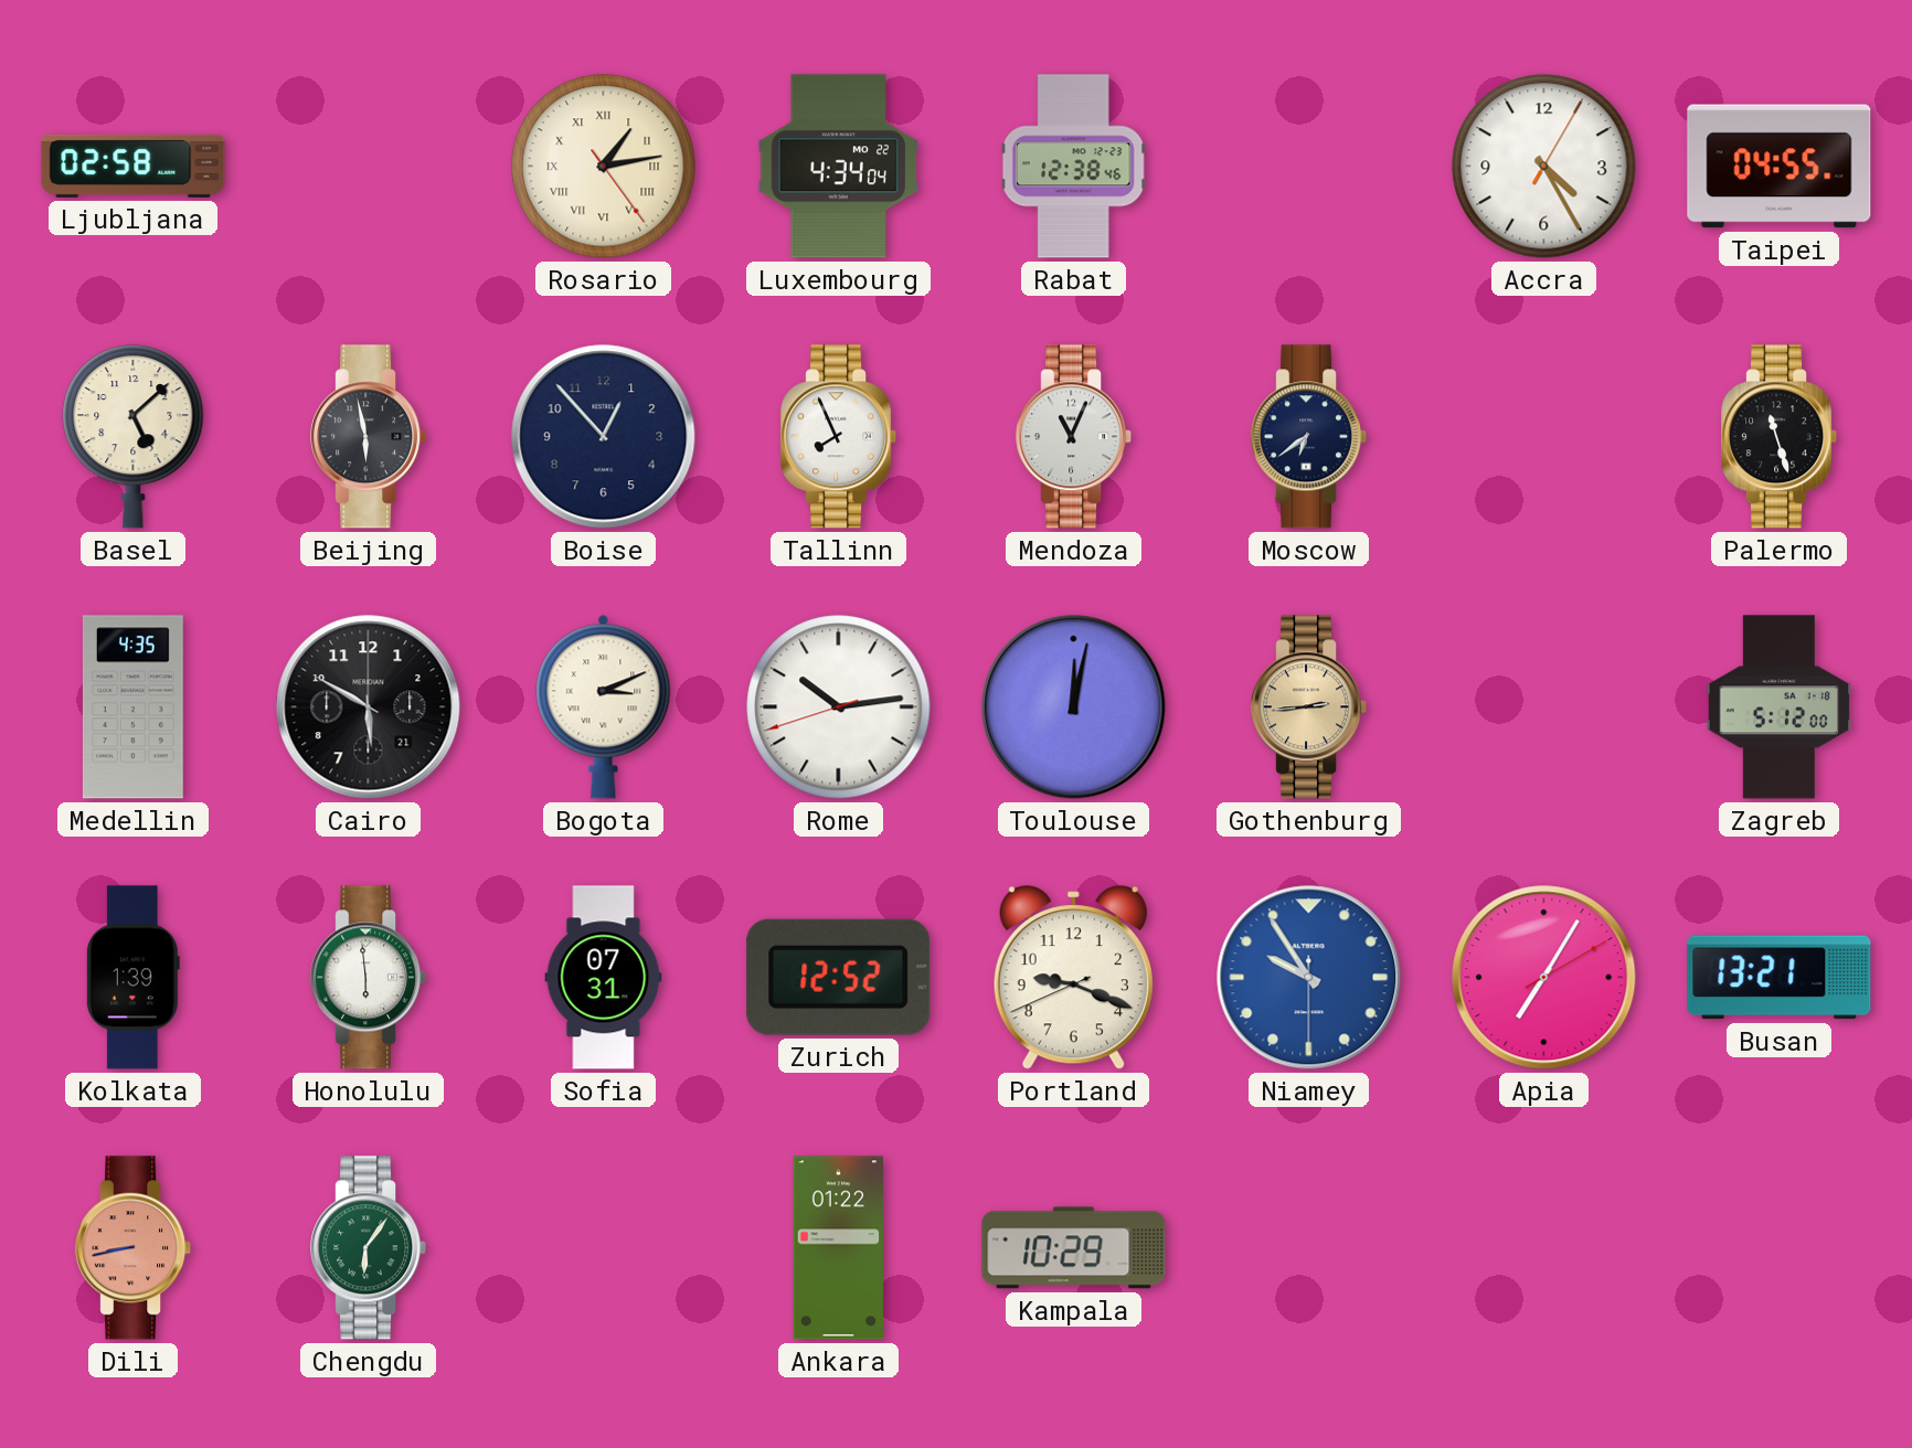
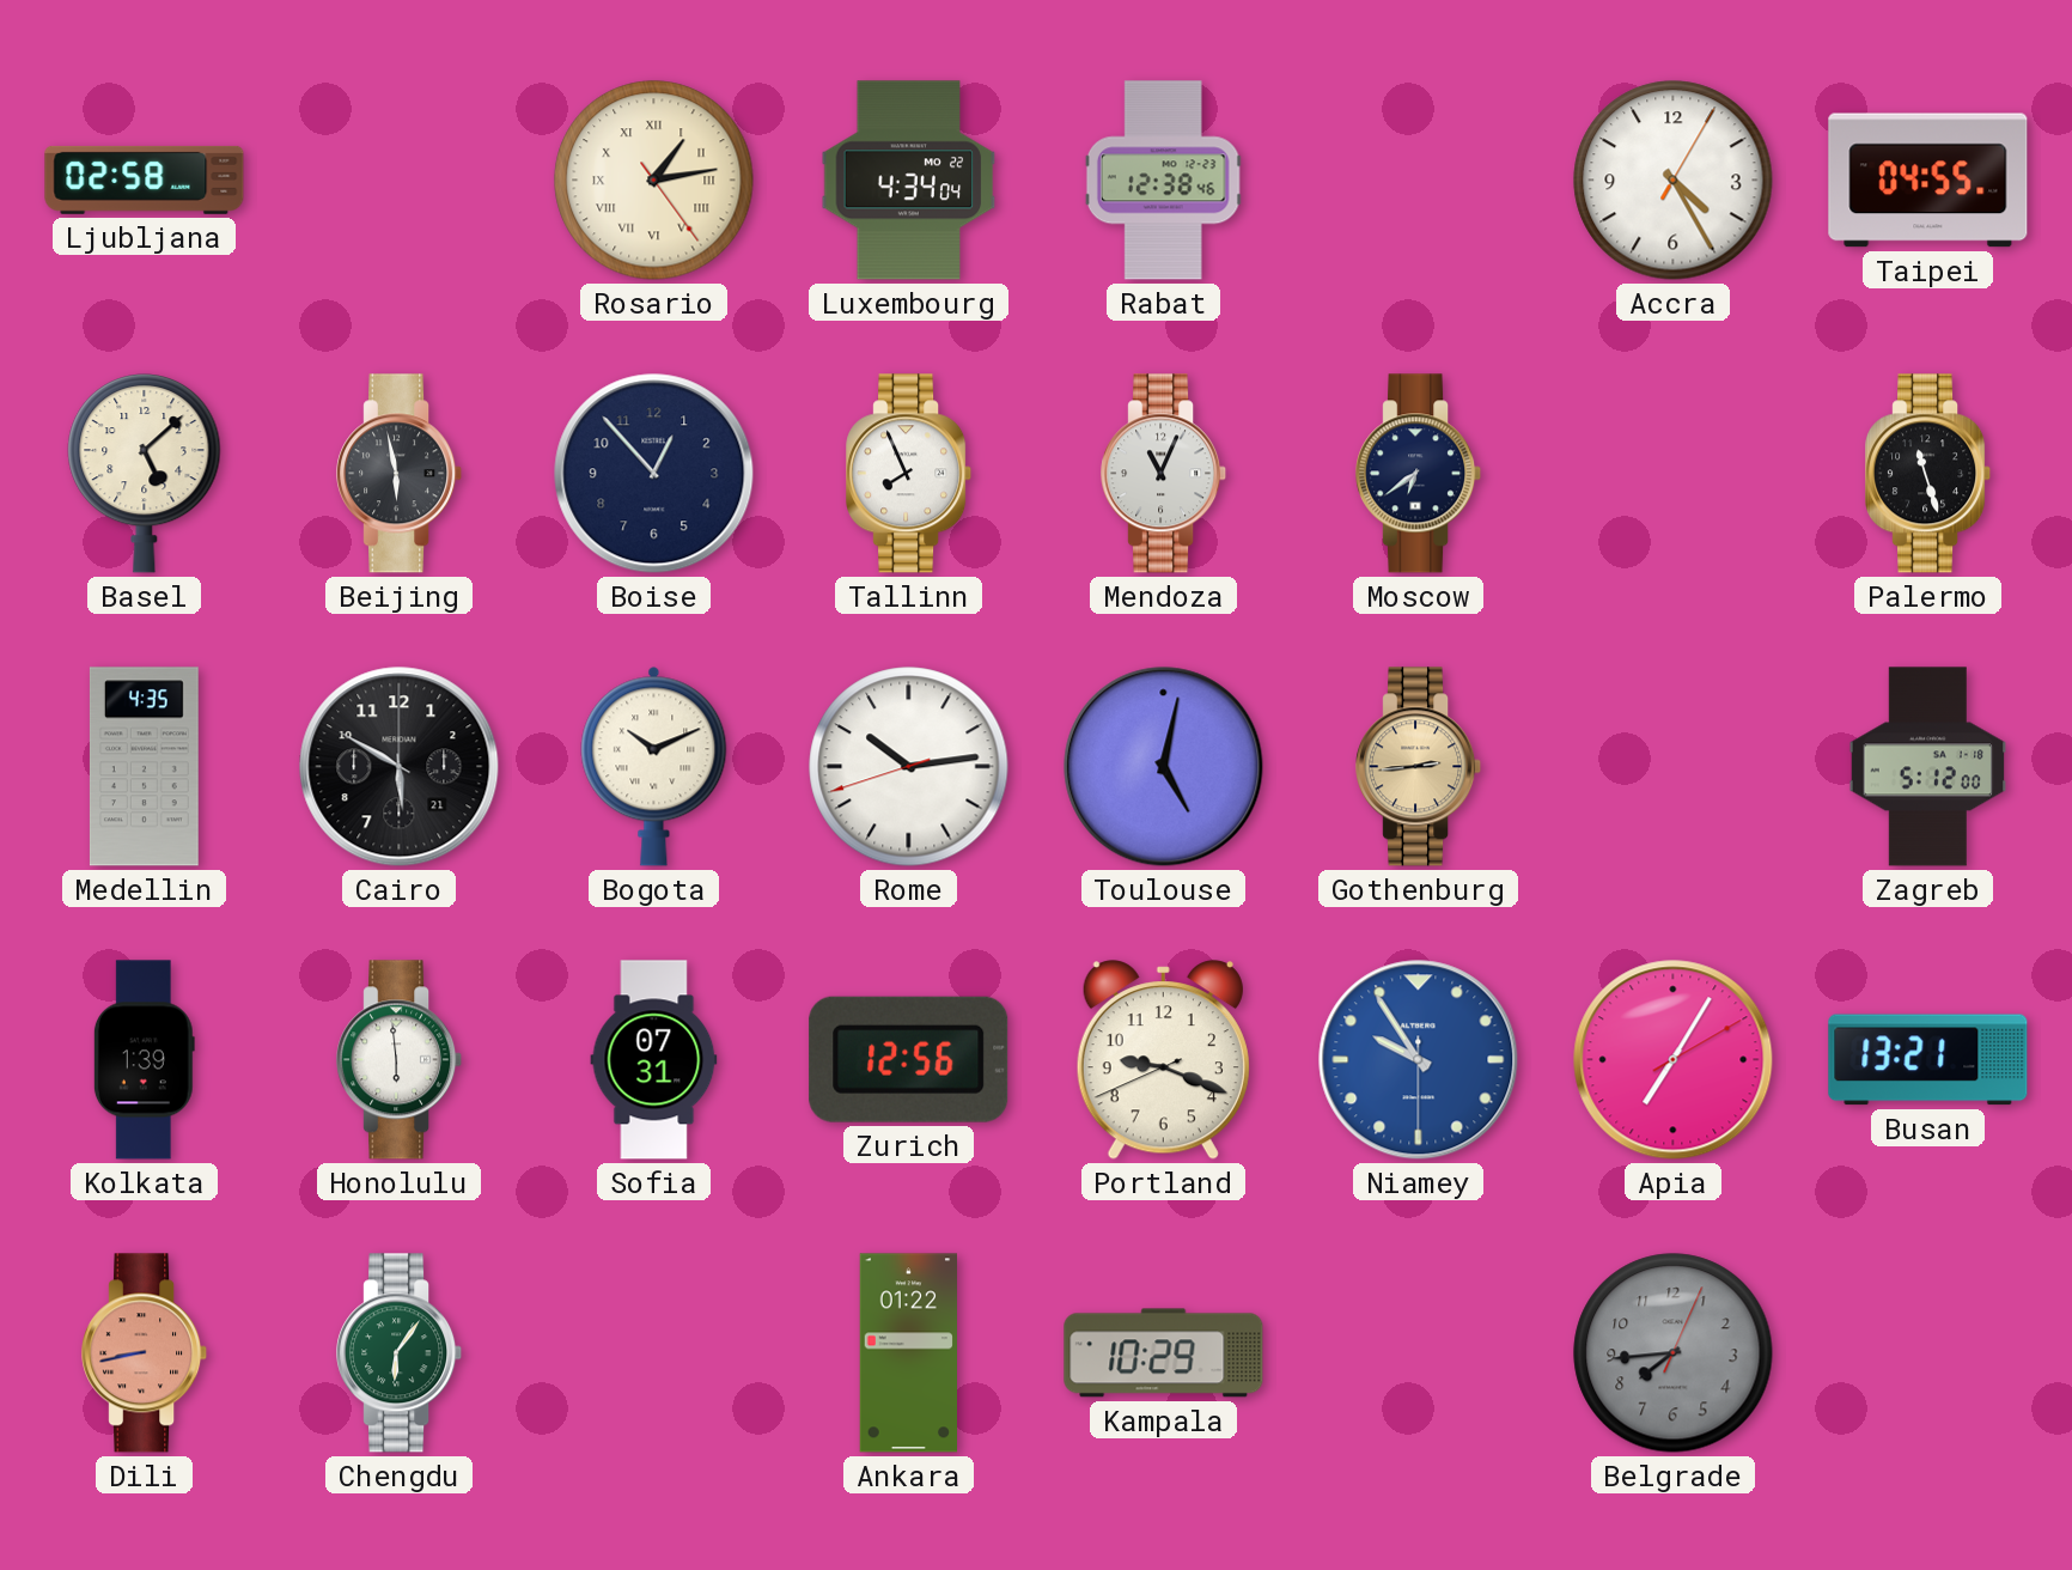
Bogota: 3:11 -> 10:11
Toulouse: 12:02 -> 5:02
Zurich: 12:52 -> 12:56
Belgrade: none -> 7:44
